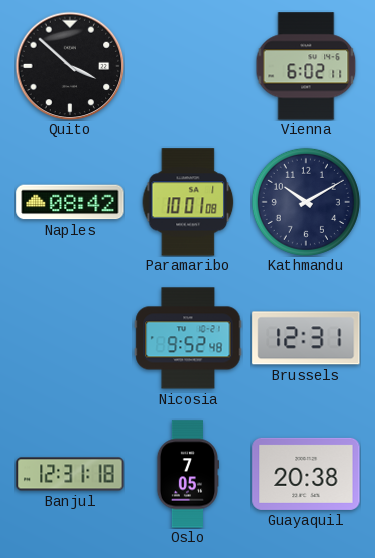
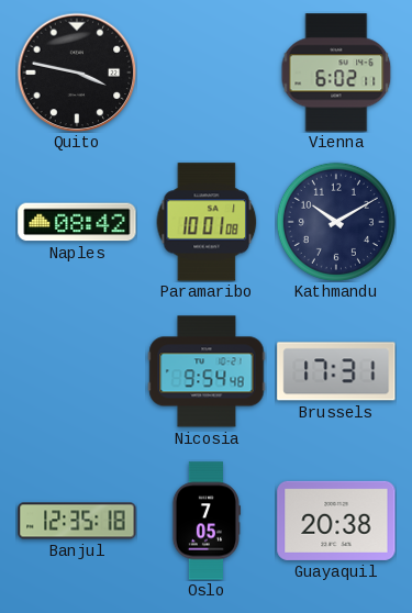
Quito: 3:52 -> 3:47
Nicosia: 9:52 -> 9:54
Brussels: 12:31 -> 17:31
Banjul: 12:31 -> 12:35
